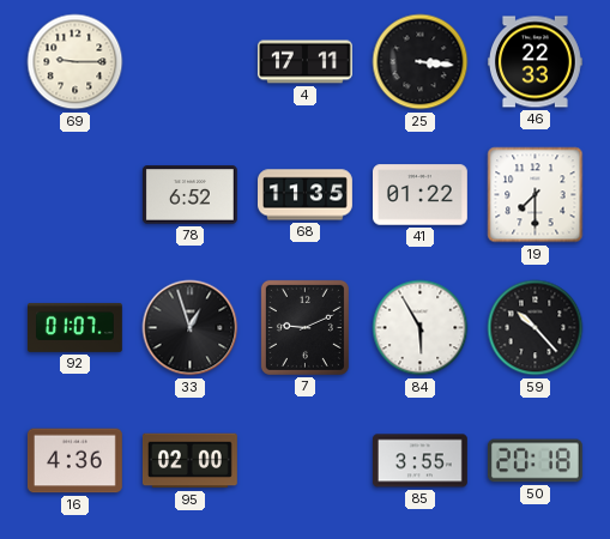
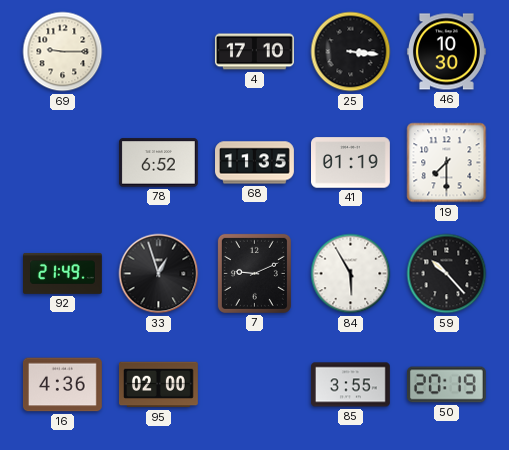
4: 17:11 -> 17:10
46: 22:33 -> 10:30
41: 01:22 -> 01:19
92: 01:07 -> 21:49
50: 20:18 -> 20:19
